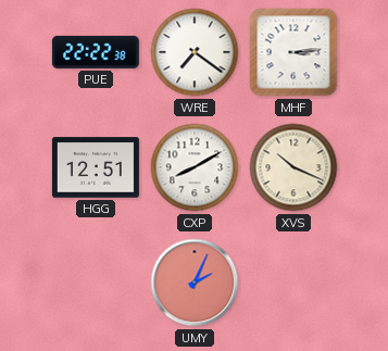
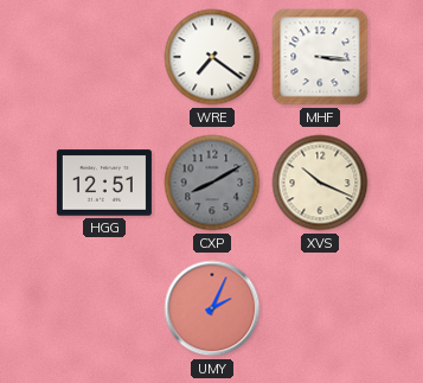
PUE: 22:22 -> none
MHF: 3:14 -> 3:16
CXP dial: white -> grey
